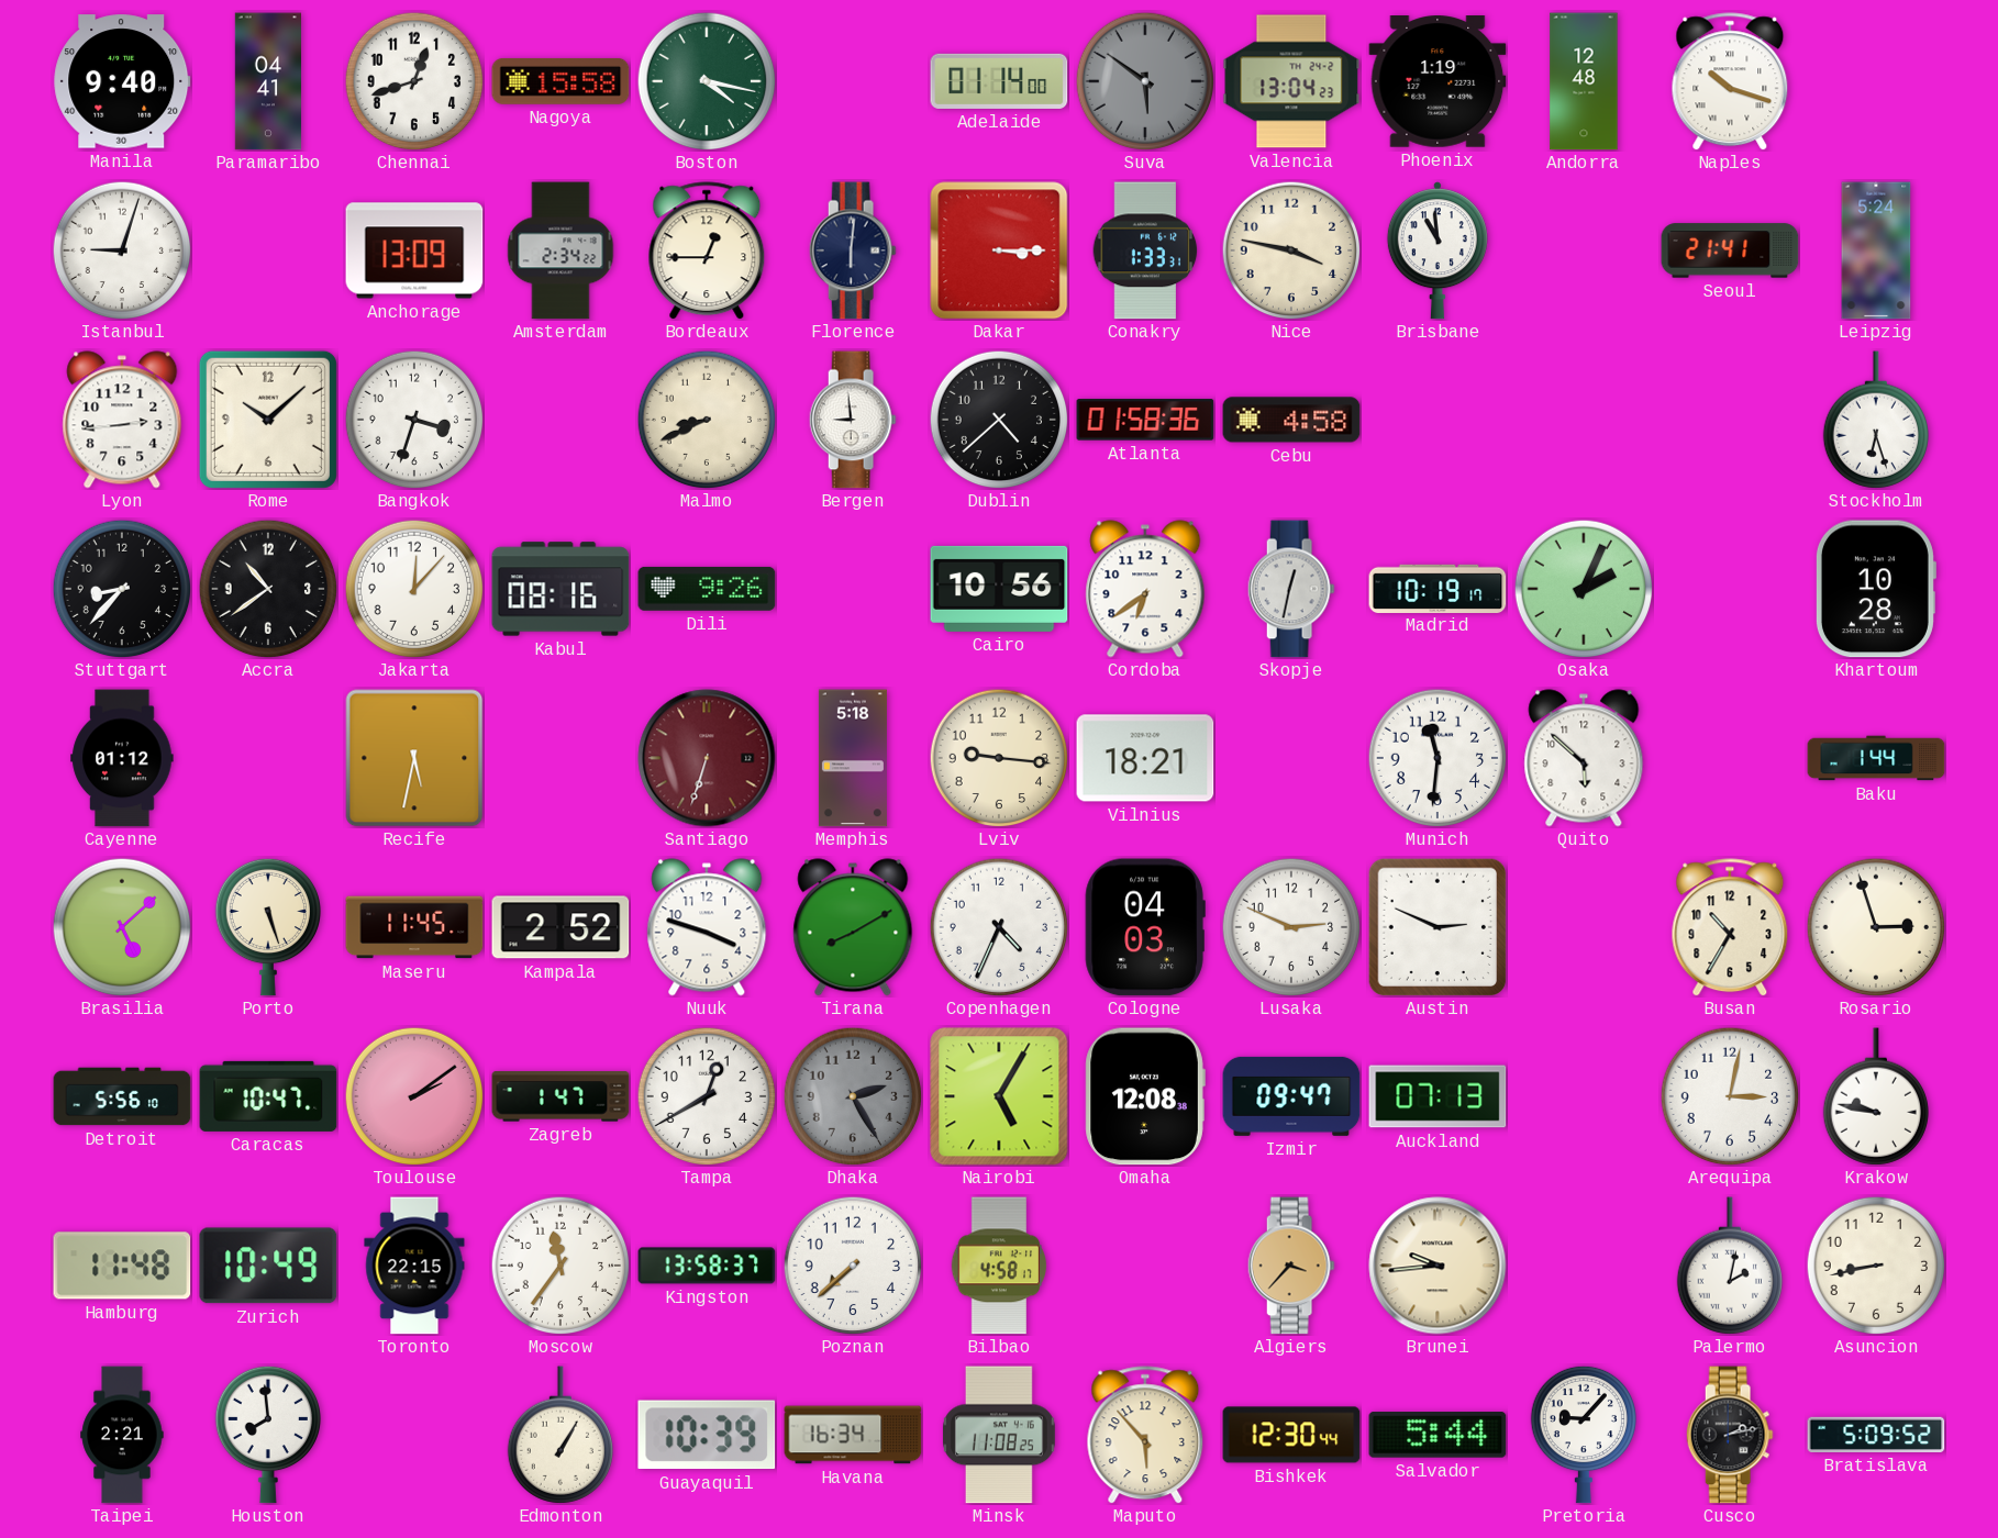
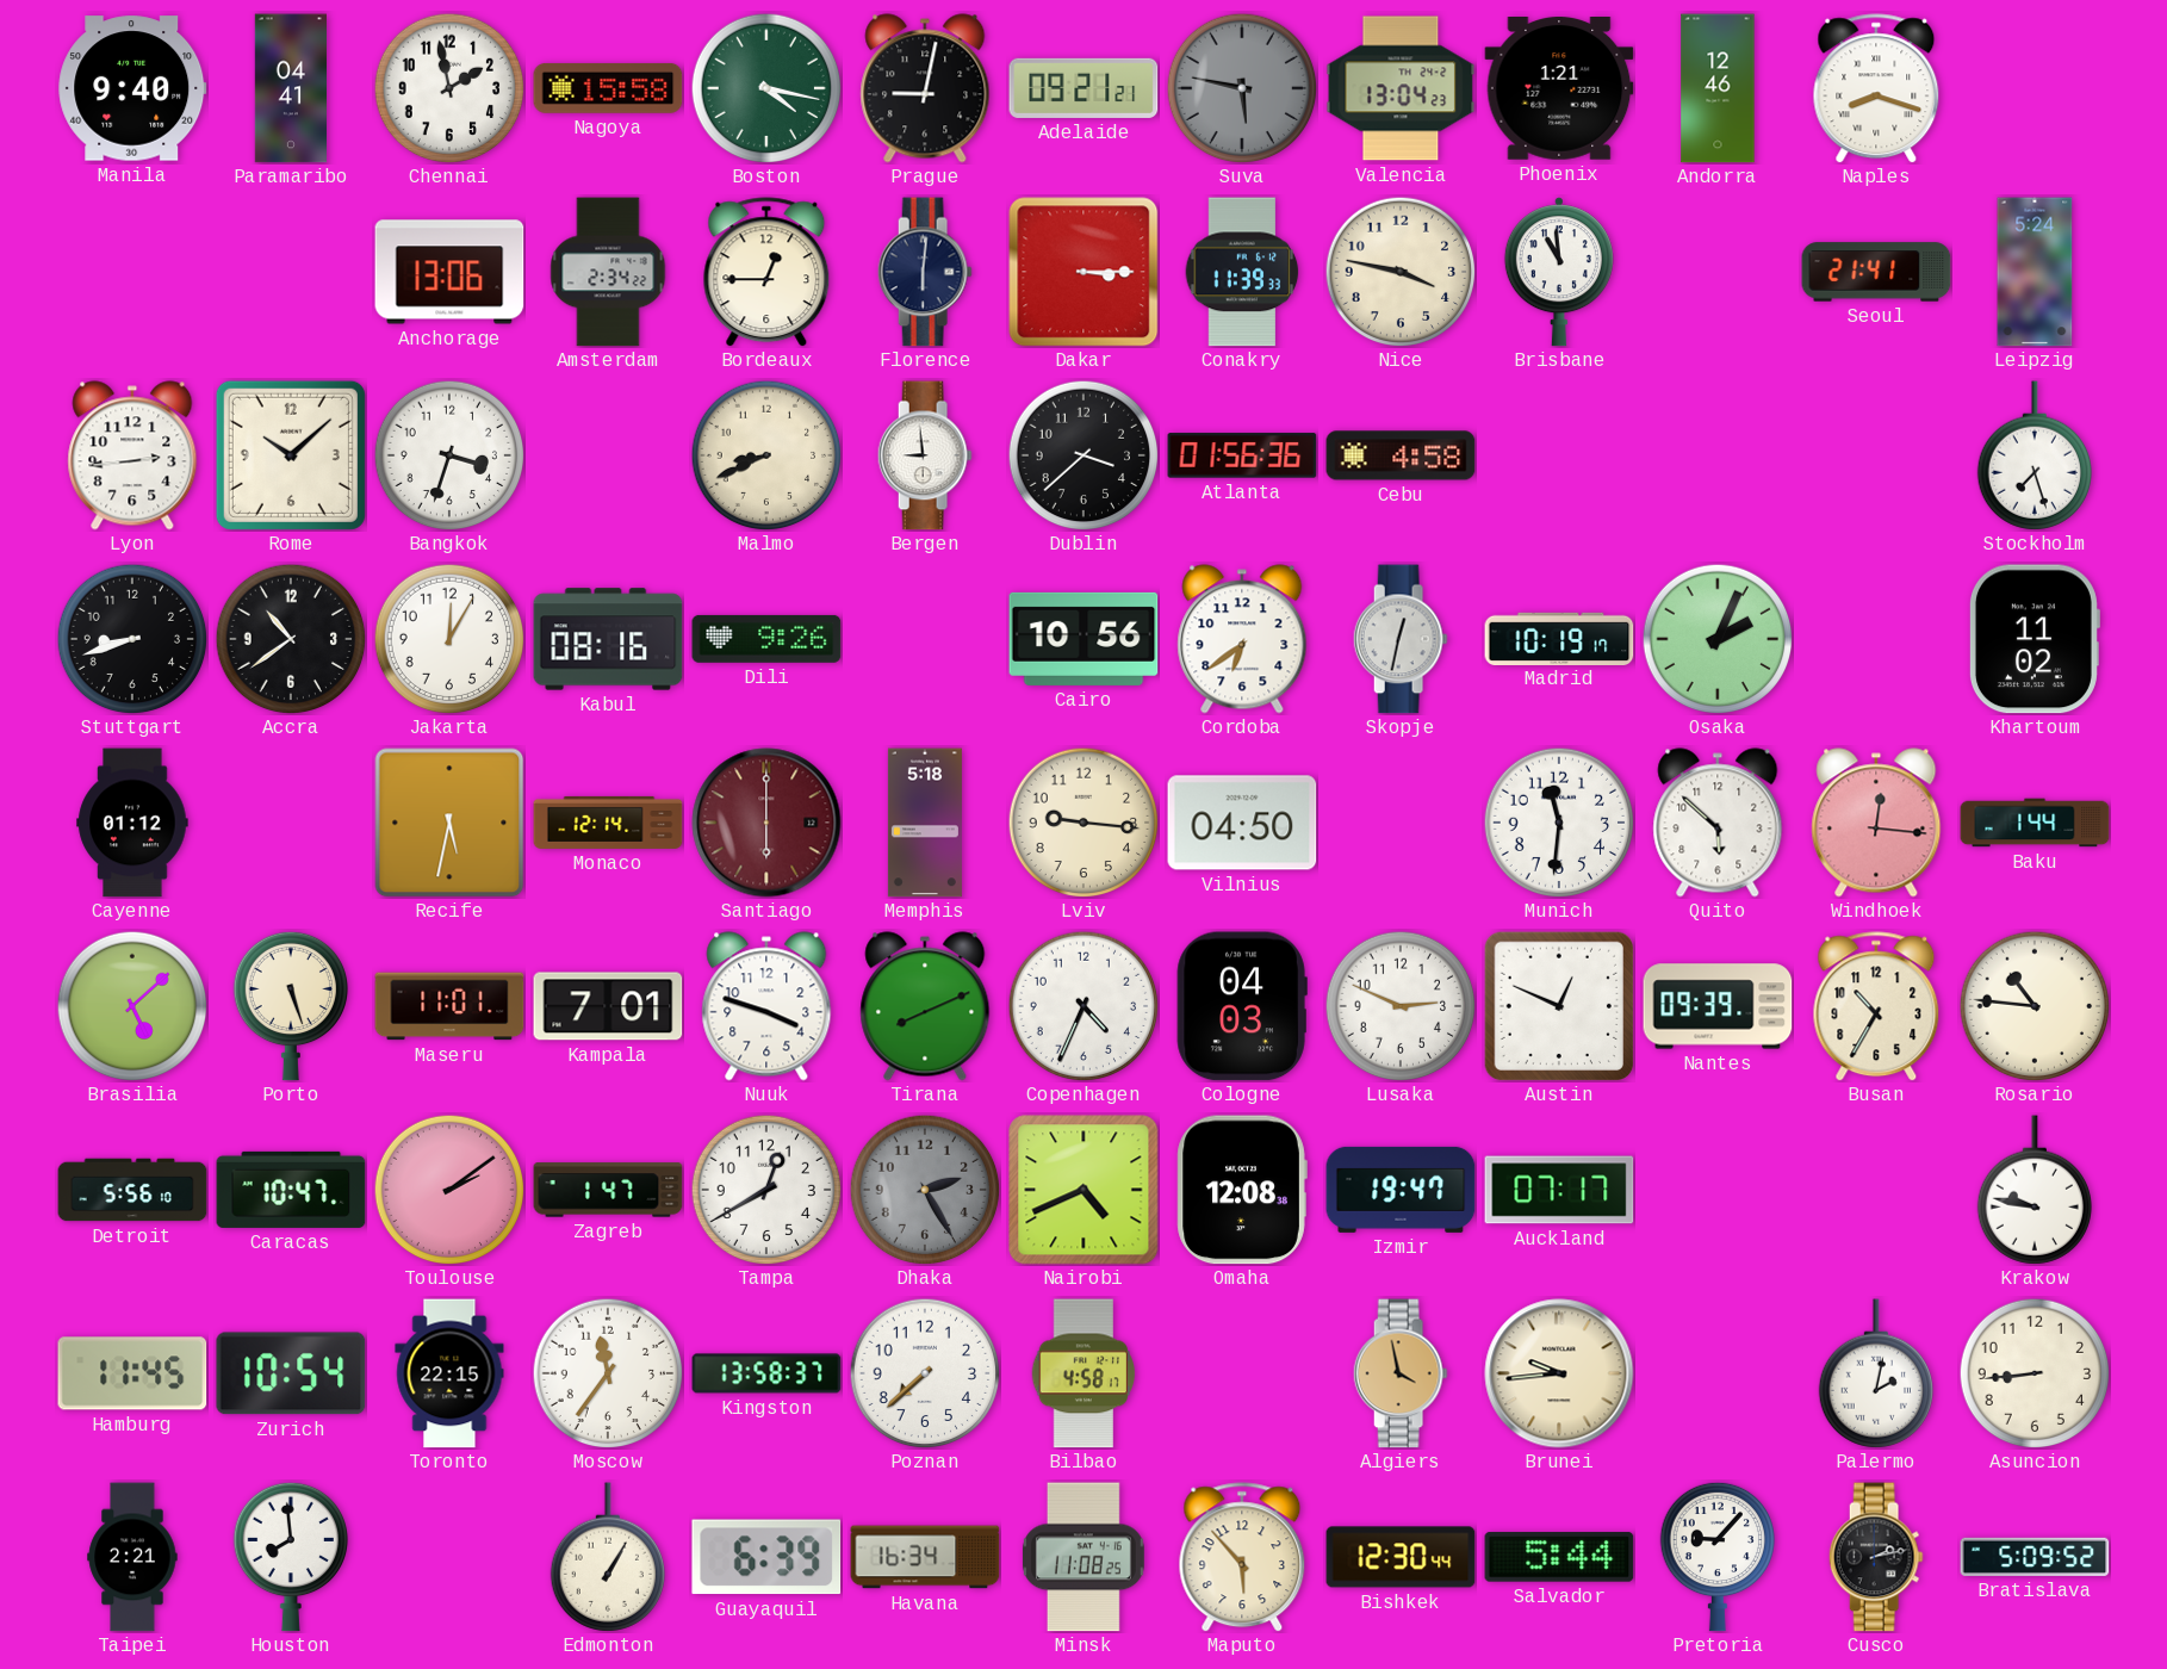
Chennai: 12:42 -> 1:58
Prague: none -> 9:02
Adelaide: 01:14 -> 09:21
Suva: 5:51 -> 5:47
Phoenix: 1:19 -> 1:21
Andorra: 12:48 -> 12:46
Naples: 10:18 -> 8:18
Istanbul: 9:03 -> none
Anchorage: 13:09 -> 13:06
Conakry: 1:33 -> 11:39
Dublin: 4:38 -> 3:38
Atlanta: 01:58 -> 01:56
Stockholm: 6:27 -> 7:27
Stuttgart: 8:37 -> 8:42
Jakarta: 12:07 -> 12:05
Khartoum: 10:28 -> 11:02
Monaco: none -> 12:14
Santiago: 6:33 -> 6:00
Vilnius: 18:21 -> 04:50
Windhoek: none -> 12:16
Maseru: 11:45 -> 11:01
Kampala: 2:52 -> 7:01
Tirana: 8:10 -> 8:11
Austin: 2:49 -> 12:49
Nantes: none -> 09:39
Rosario: 2:57 -> 10:46
Nairobi: 5:05 -> 4:41
Izmir: 09:47 -> 19:47
Auckland: 07:13 -> 07:17
Arequipa: 3:02 -> none
Hamburg: 11:48 -> 11:45
Zurich: 10:49 -> 10:54
Algiers: 3:37 -> 3:58
Asuncion: 8:43 -> 8:44
Guayaquil: 10:39 -> 6:39
